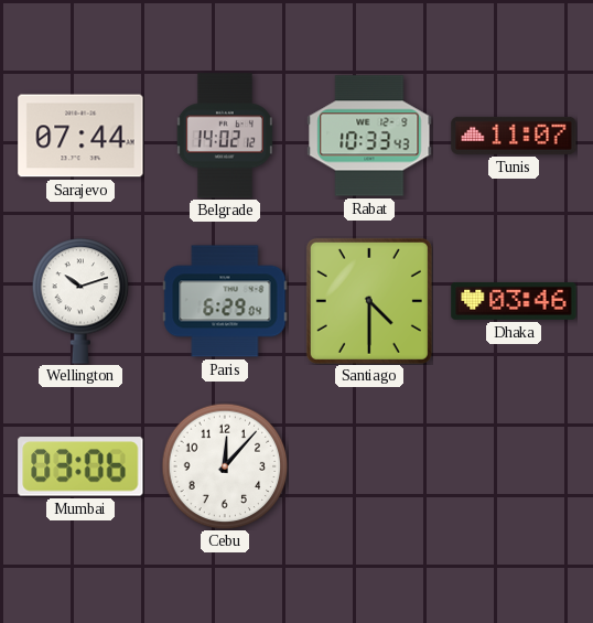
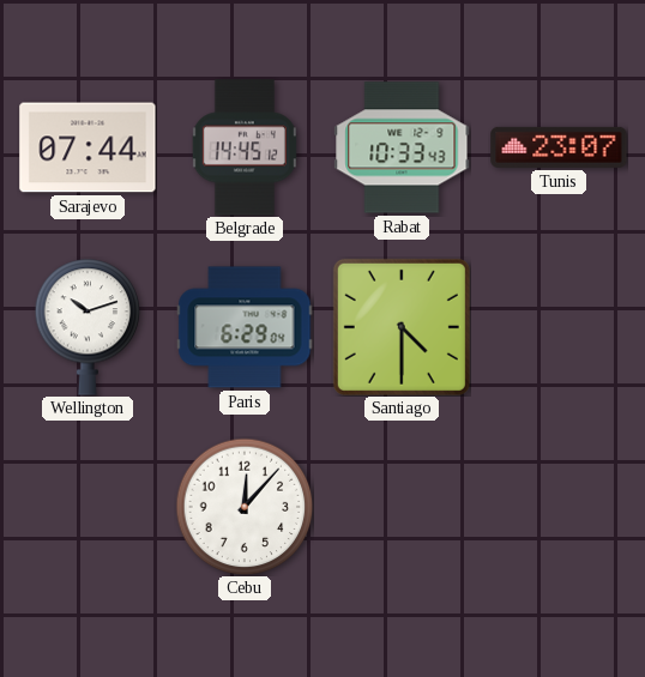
Belgrade: 14:02 -> 14:45
Tunis: 11:07 -> 23:07
Dhaka: 03:46 -> none
Mumbai: 03:06 -> none
